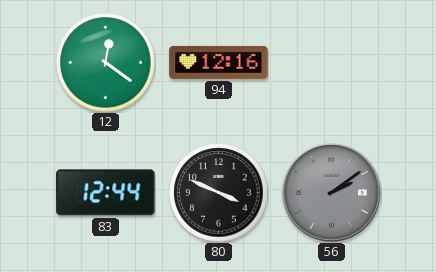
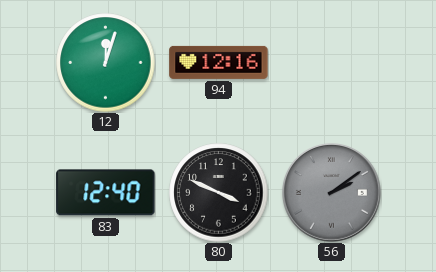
12: 12:21 -> 12:03
83: 12:44 -> 12:40
